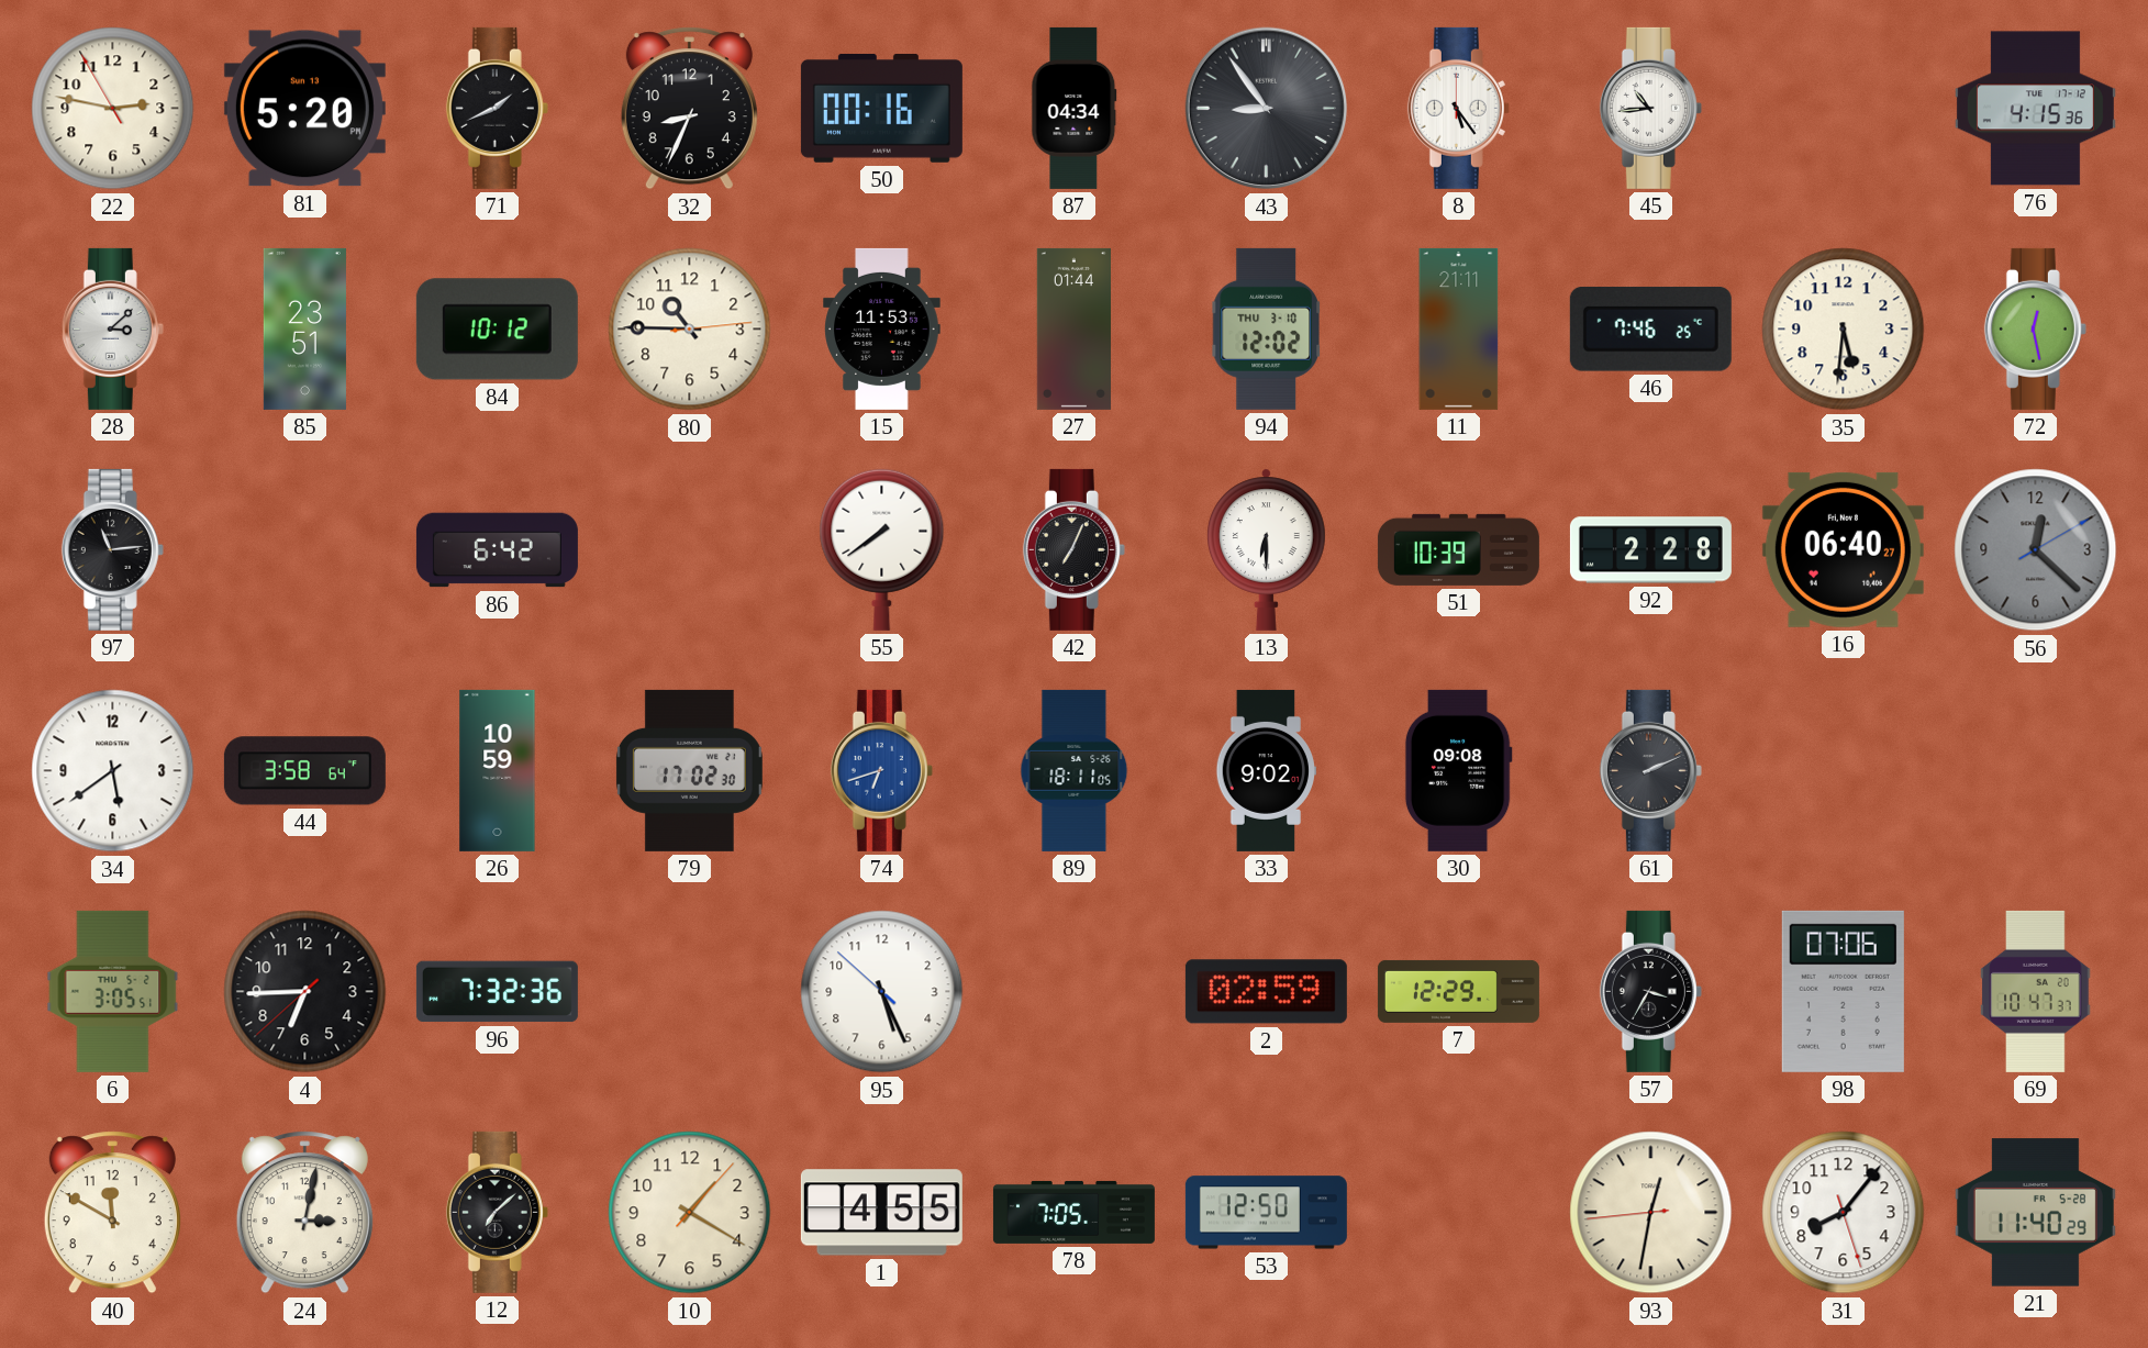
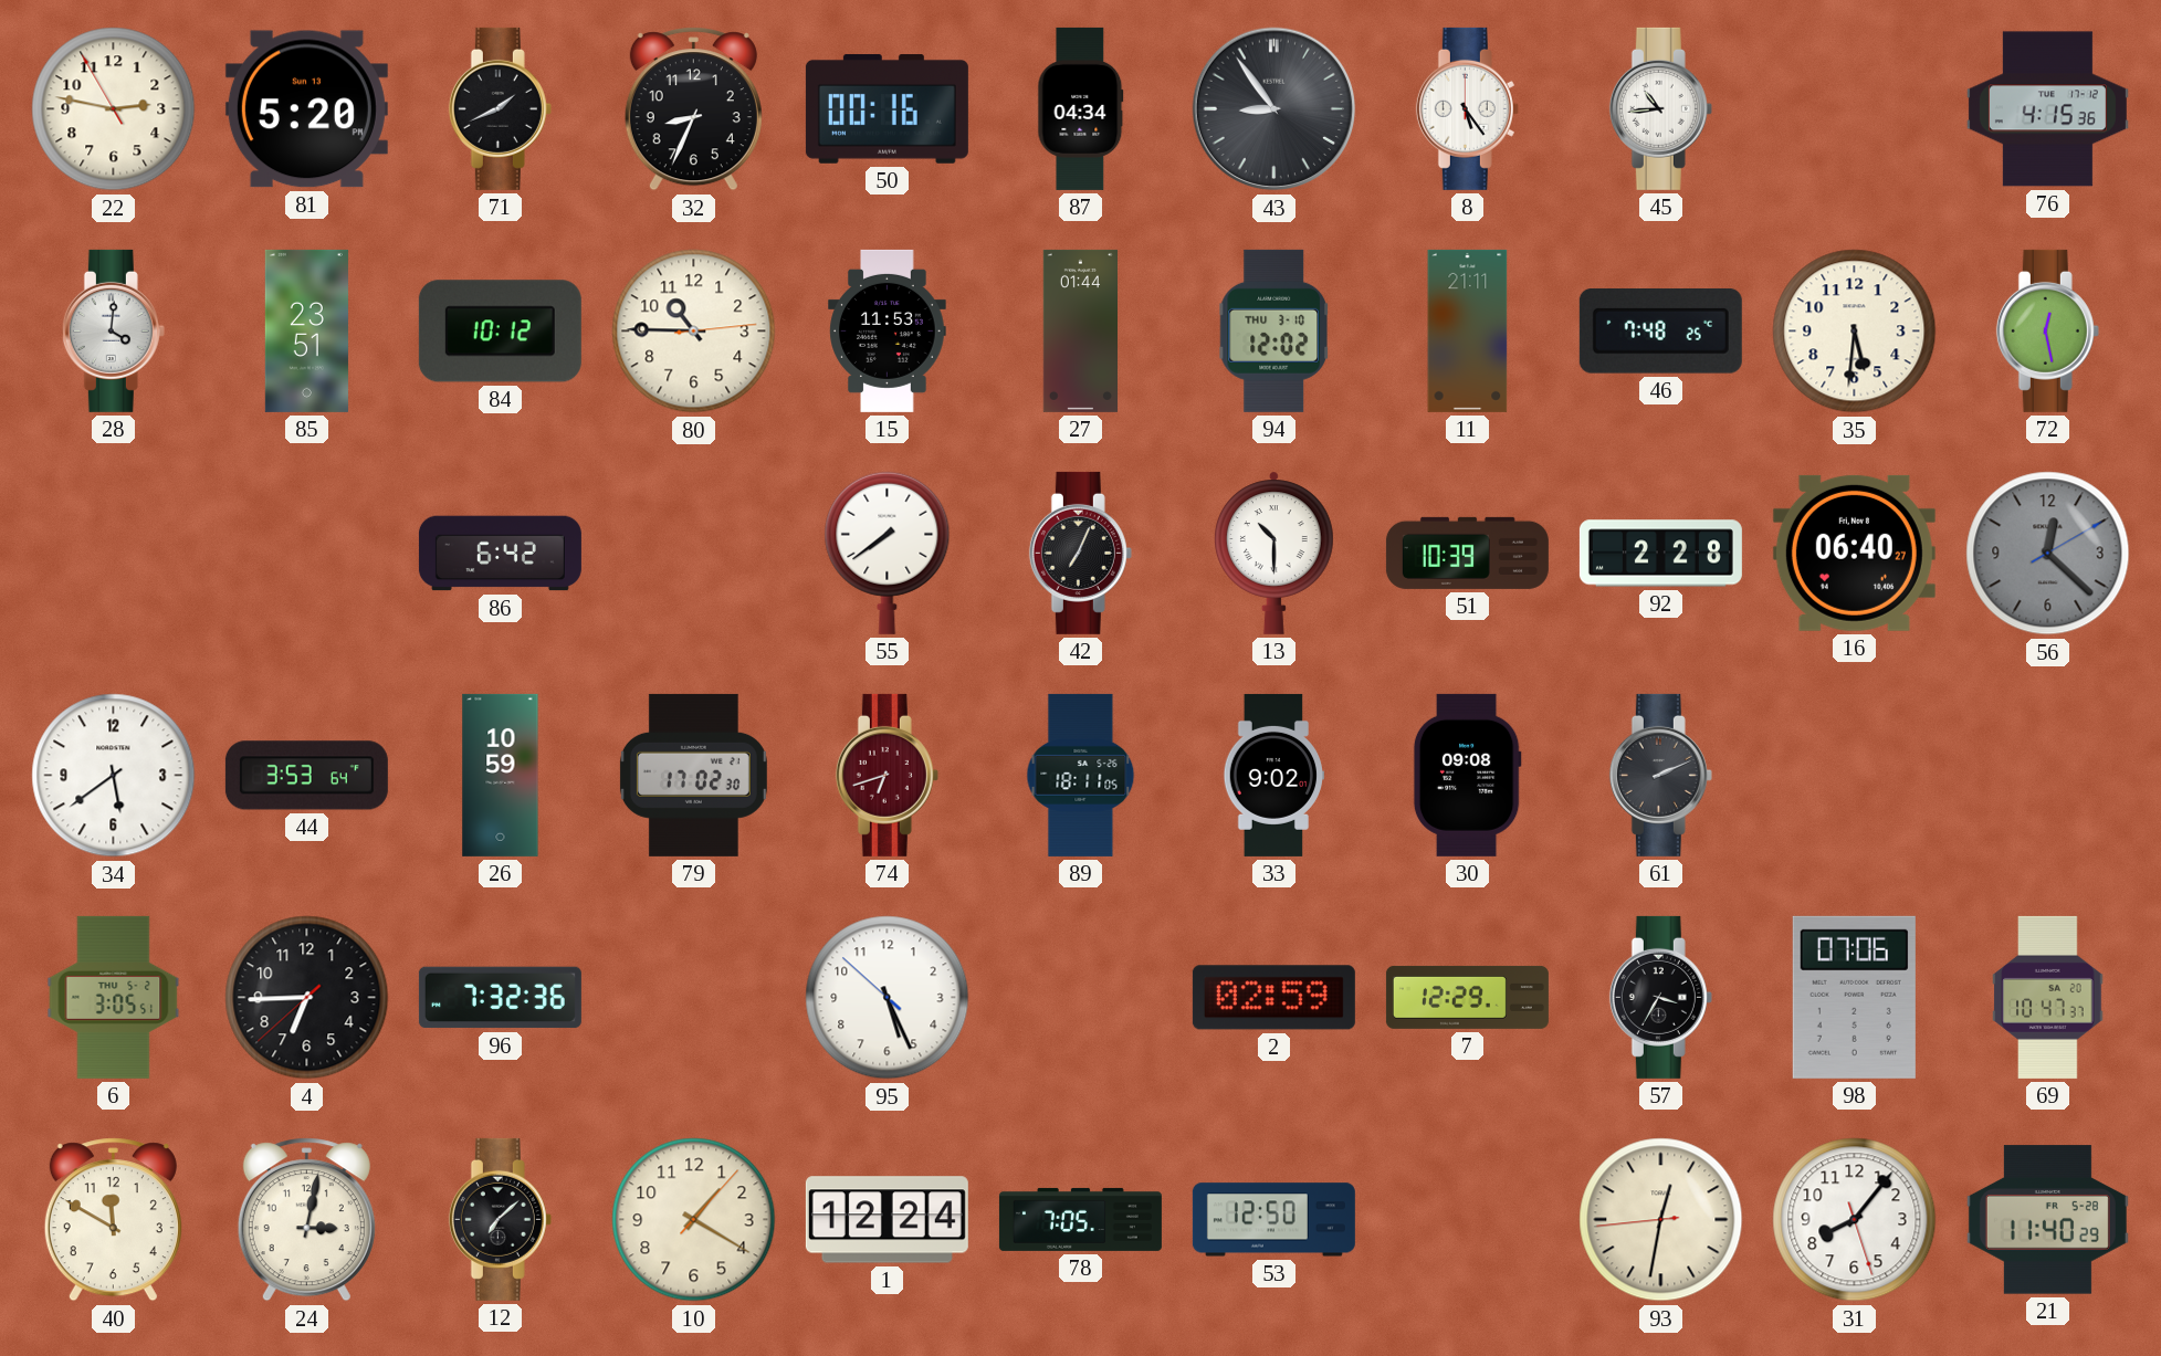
28: 3:08 -> 4:01
46: 7:46 -> 7:48
97: 11:14 -> none
13: 6:30 -> 10:30
44: 3:58 -> 3:53
74 dial: blue -> burgundy
1: 4:55 -> 12:24
